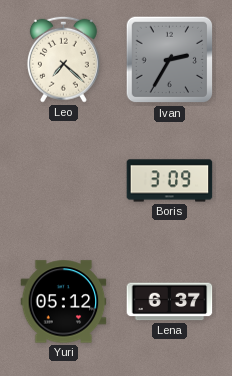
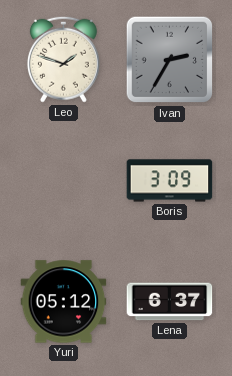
Leo: 7:22 -> 1:48
